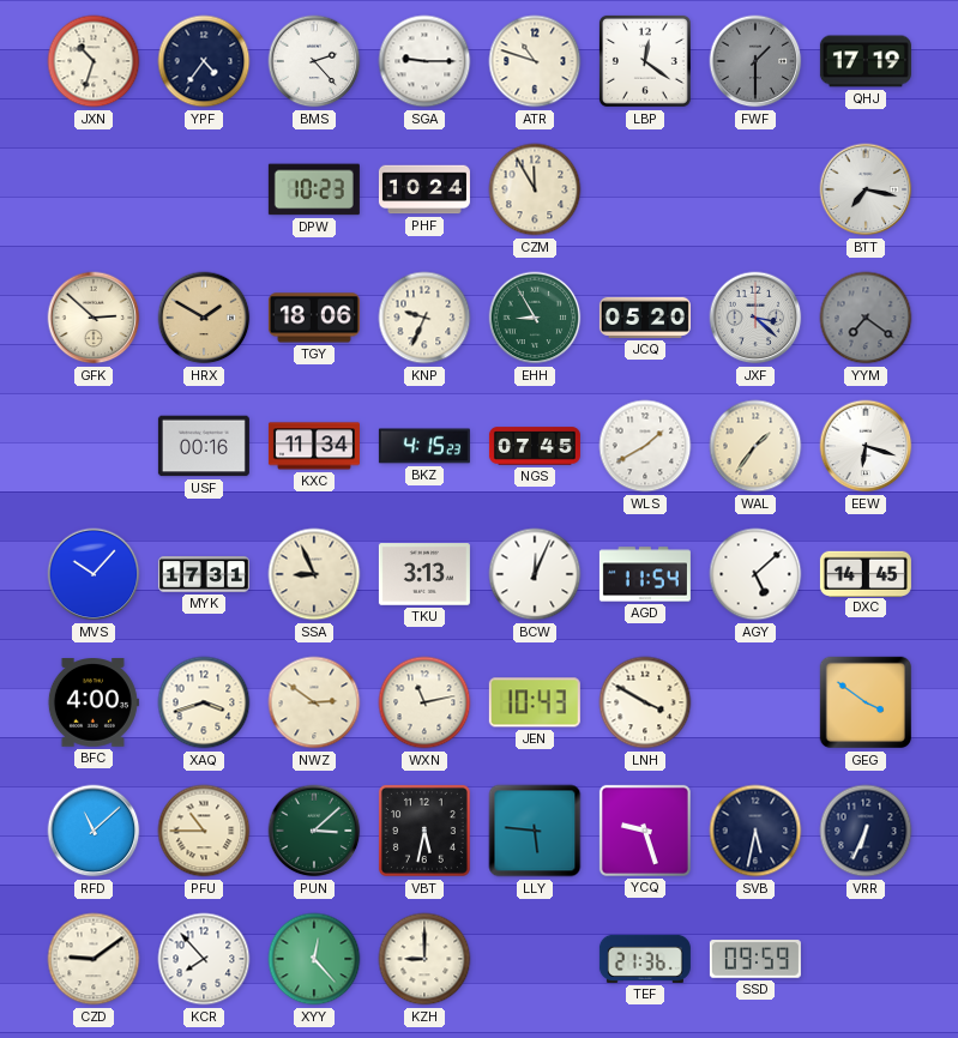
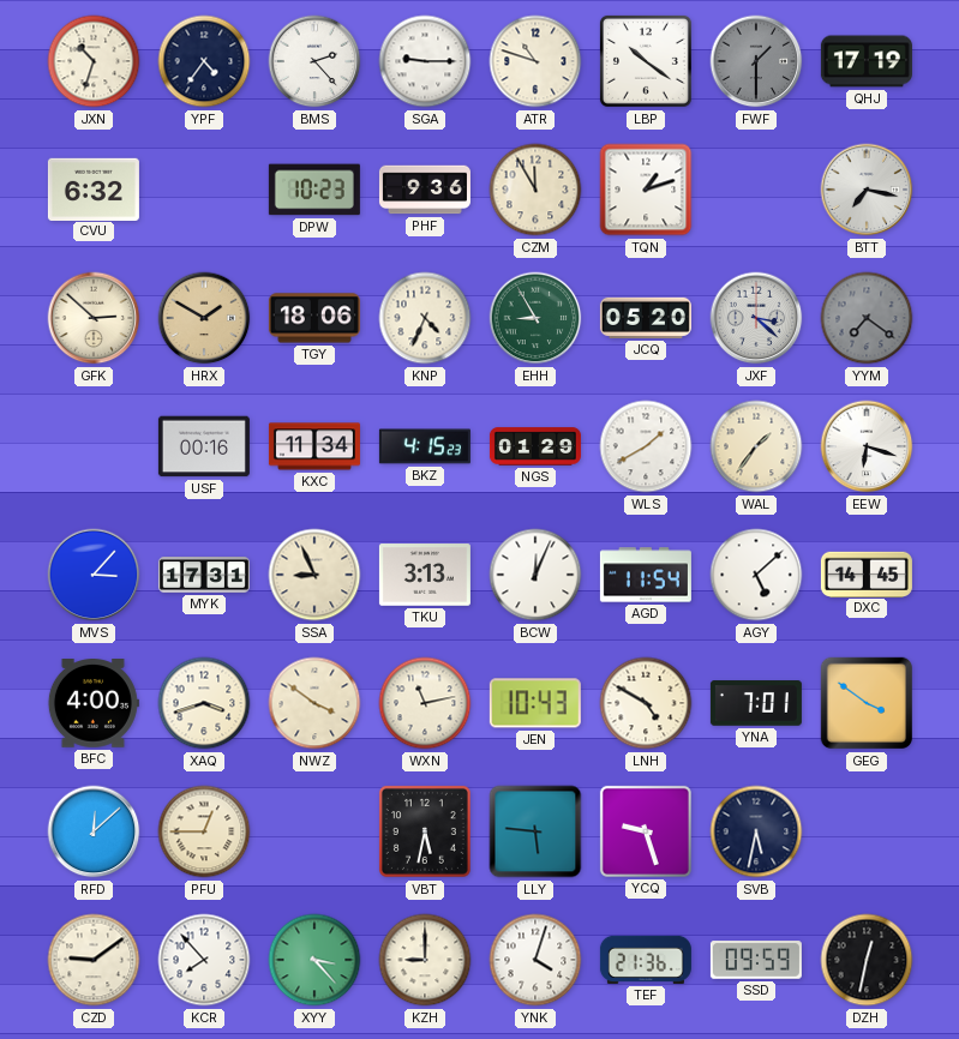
LBP: 12:21 -> 10:21
CVU: none -> 6:32
PHF: 10:24 -> 9:36
TQN: none -> 1:12
KNP: 9:34 -> 4:34
NGS: 07:45 -> 01:29
MVS: 10:07 -> 3:07
NWZ: 2:51 -> 3:51
LNH: 3:50 -> 4:50
YNA: none -> 7:01
RFD: 11:08 -> 12:08
PFU: 10:45 -> 12:45
PUN: 3:08 -> none
VRR: 6:34 -> none
XYY: 12:23 -> 3:23
YNK: none -> 4:03
DZH: none -> 12:32
